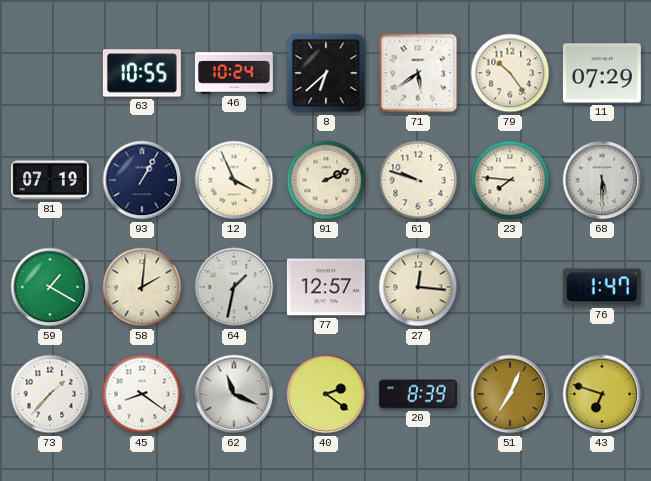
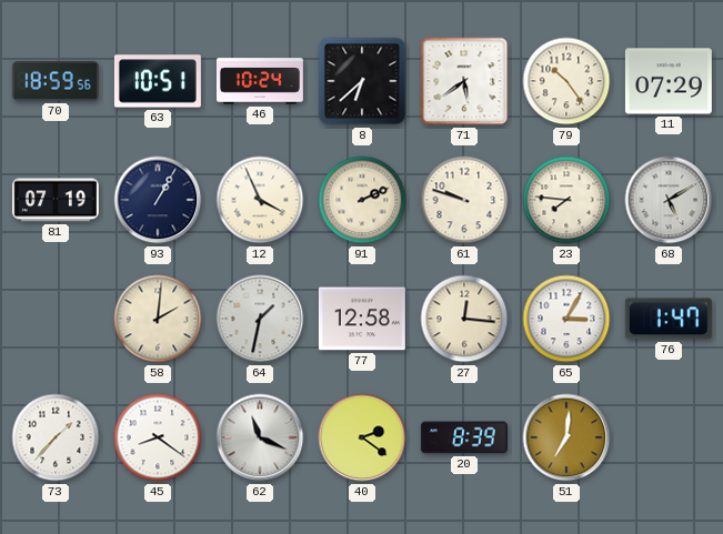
70: none -> 18:59
63: 10:55 -> 10:51
68: 5:30 -> 5:10
59: 1:20 -> none
77: 12:57 -> 12:58
65: none -> 3:05
51: 7:04 -> 7:01
43: 6:48 -> none
